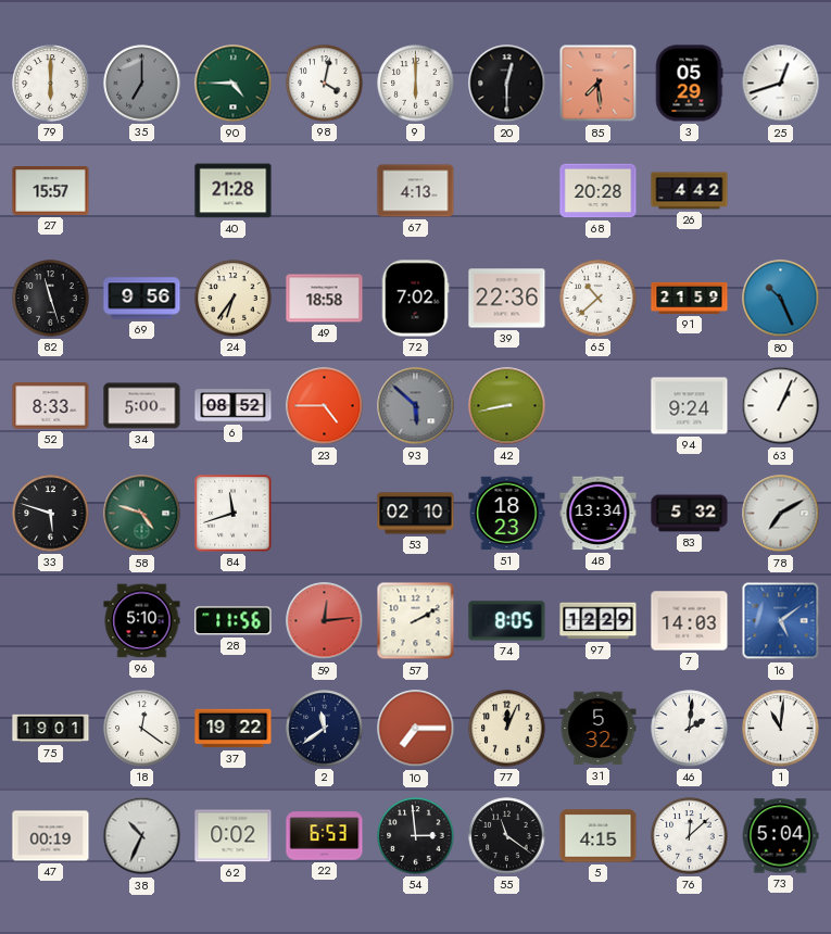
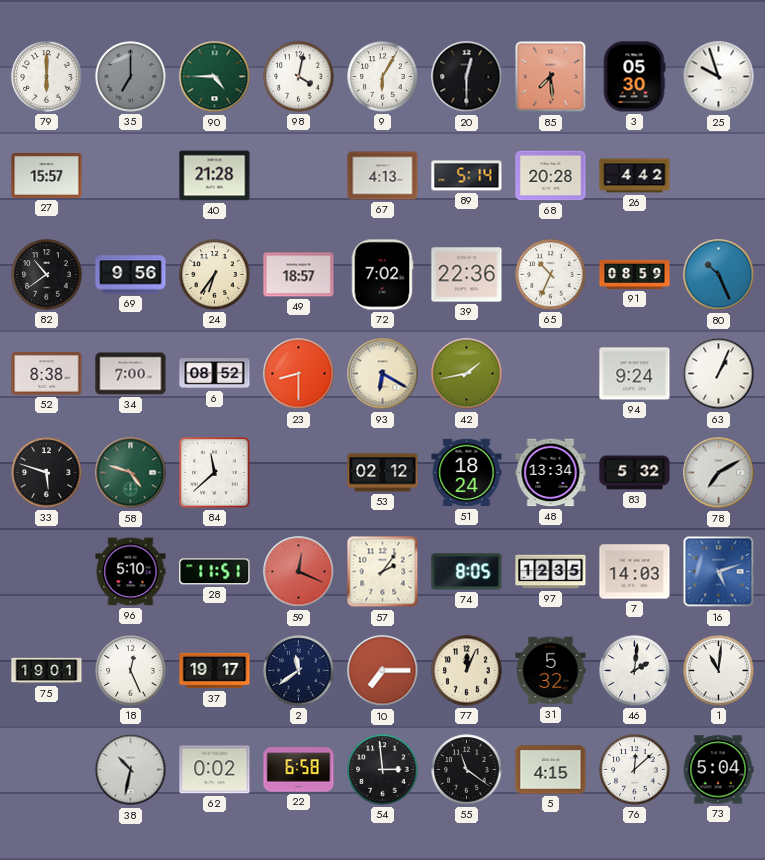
9: 6:00 -> 6:05
3: 05:29 -> 05:30
25: 12:42 -> 9:57
89: none -> 5:14
82: 11:27 -> 10:39
49: 18:58 -> 18:57
65: 10:38 -> 10:34
91: 21:59 -> 08:59
52: 8:33 -> 8:38
34: 5:00 -> 7:00
23: 4:45 -> 8:30
93: 5:52 -> 6:20
93 dial: grey -> cream
42: 8:43 -> 1:43
84: 11:42 -> 11:38
53: 02:10 -> 02:12
51: 18:23 -> 18:24
28: 11:56 -> 11:51
59: 12:14 -> 12:19
57: 2:10 -> 2:06
97: 12:29 -> 12:35
16: 5:09 -> 5:12
18: 12:21 -> 12:26
37: 19:22 -> 19:17
47: 00:19 -> none
38: 10:34 -> 10:32
22: 6:53 -> 6:58
